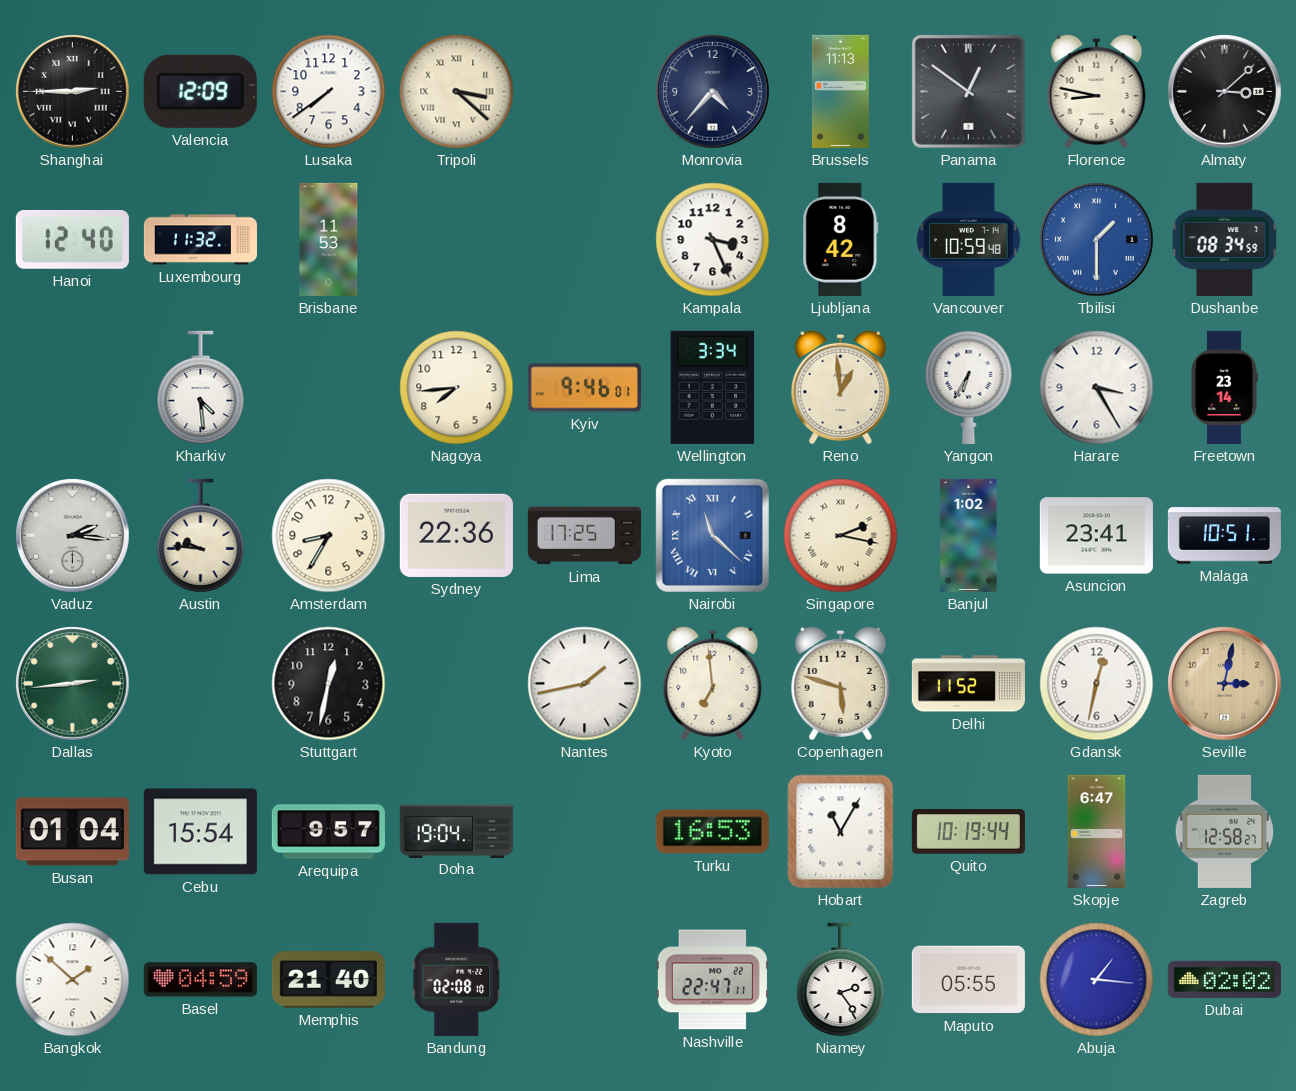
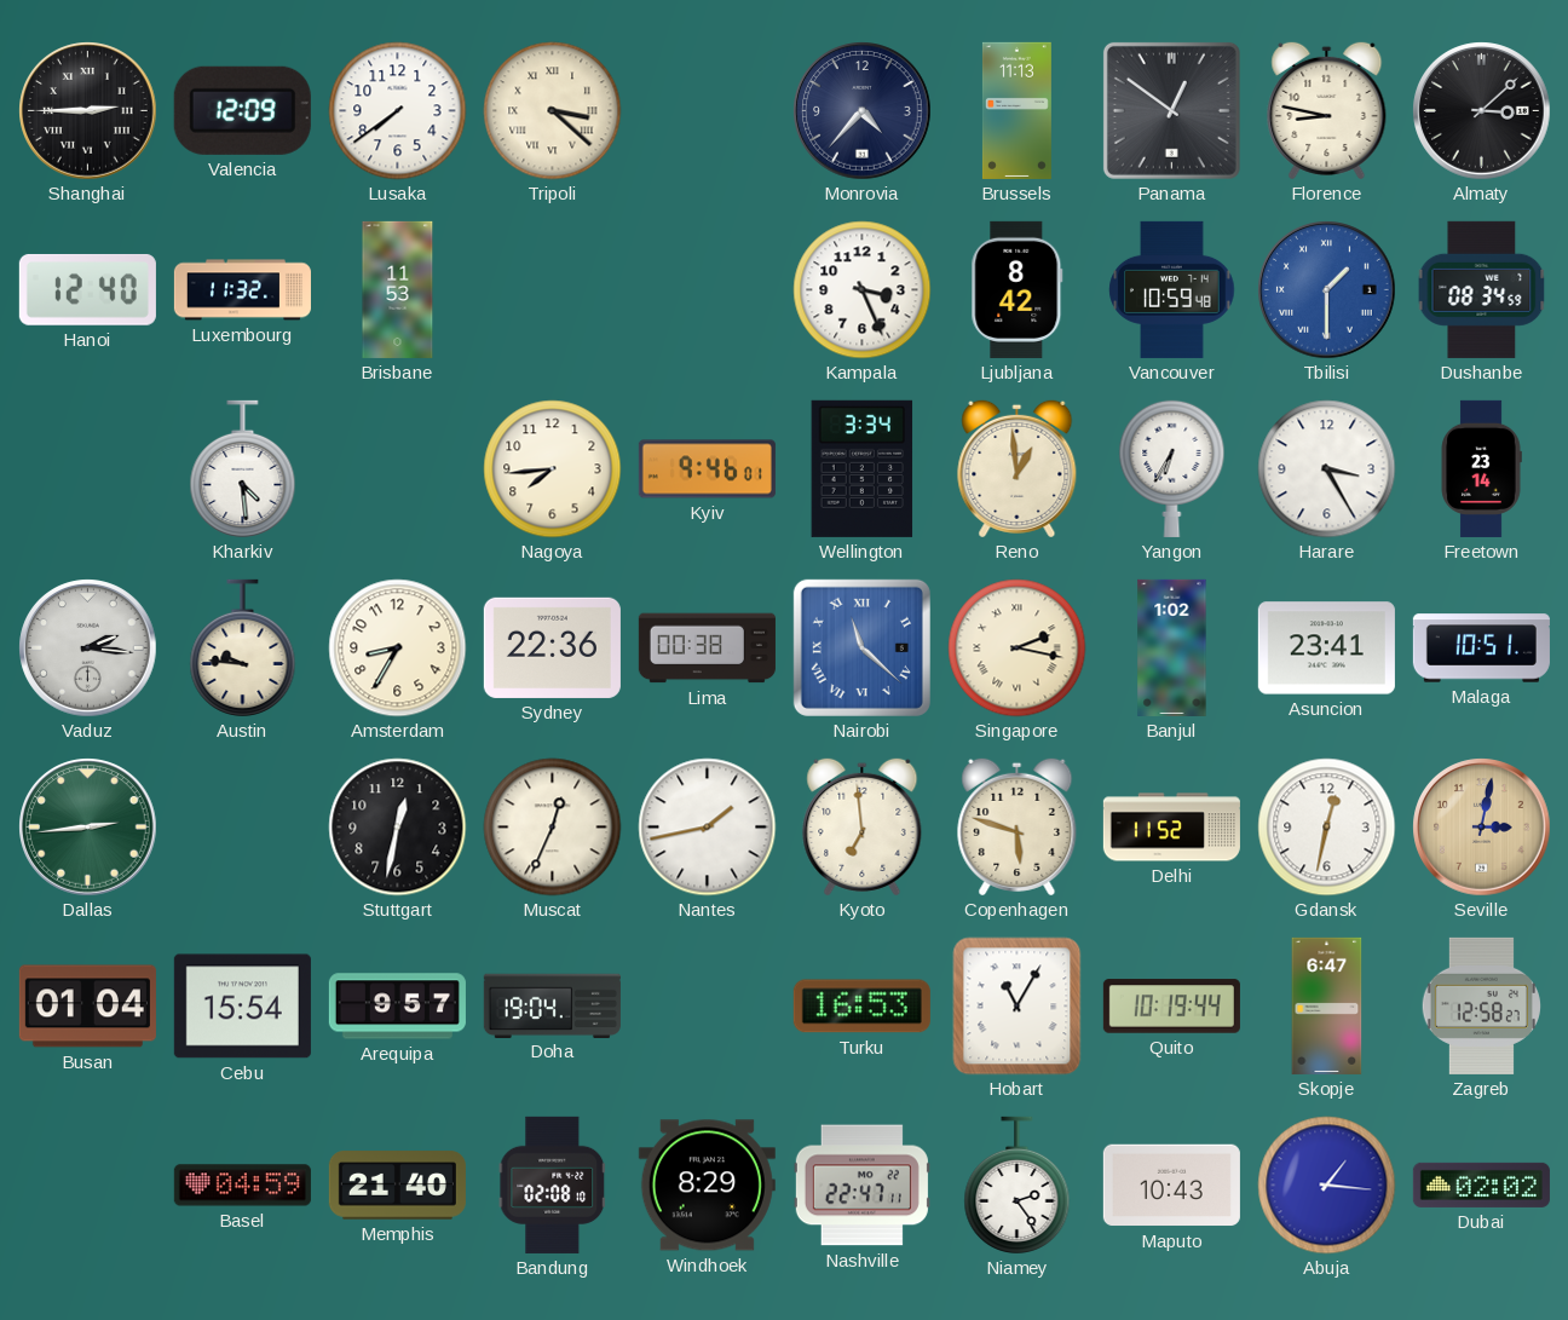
Lima: 17:25 -> 00:38
Muscat: none -> 12:34
Bangkok: 1:52 -> none
Windhoek: none -> 8:29
Maputo: 05:55 -> 10:43
